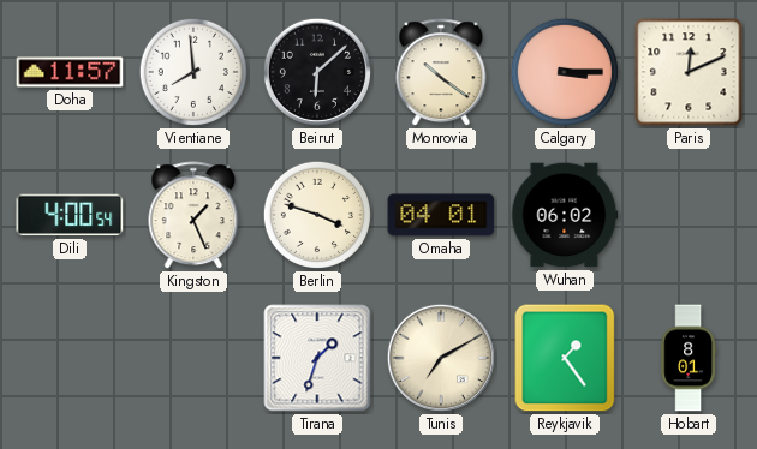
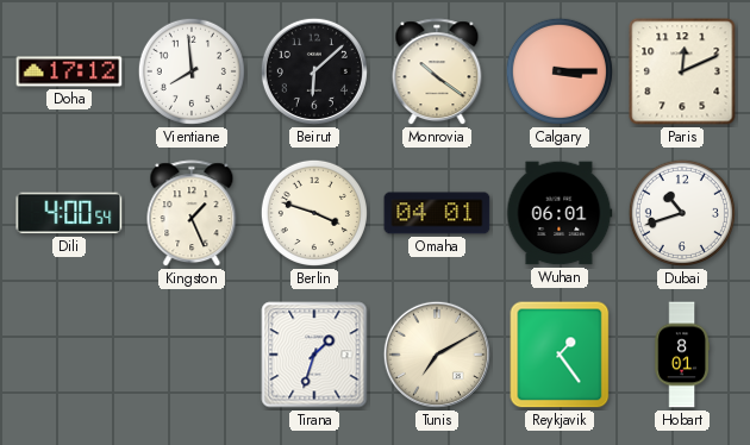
Doha: 11:57 -> 17:12
Wuhan: 06:02 -> 06:01
Dubai: none -> 10:42
